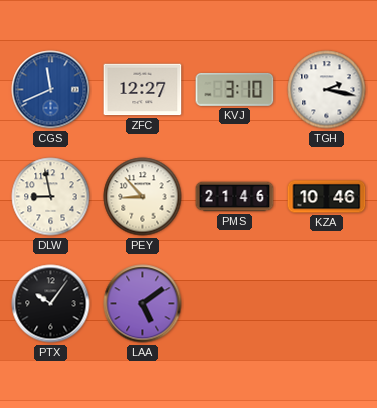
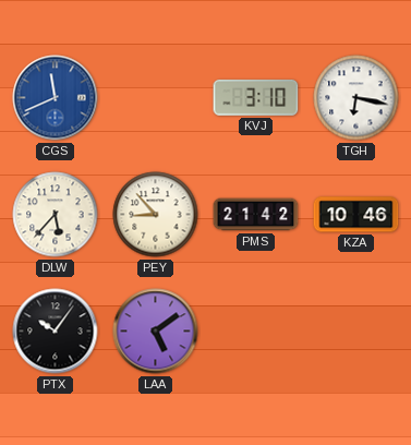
ZFC: 12:27 -> none
TGH: 2:17 -> 6:17
DLW: 8:58 -> 5:37
PMS: 21:46 -> 21:42
